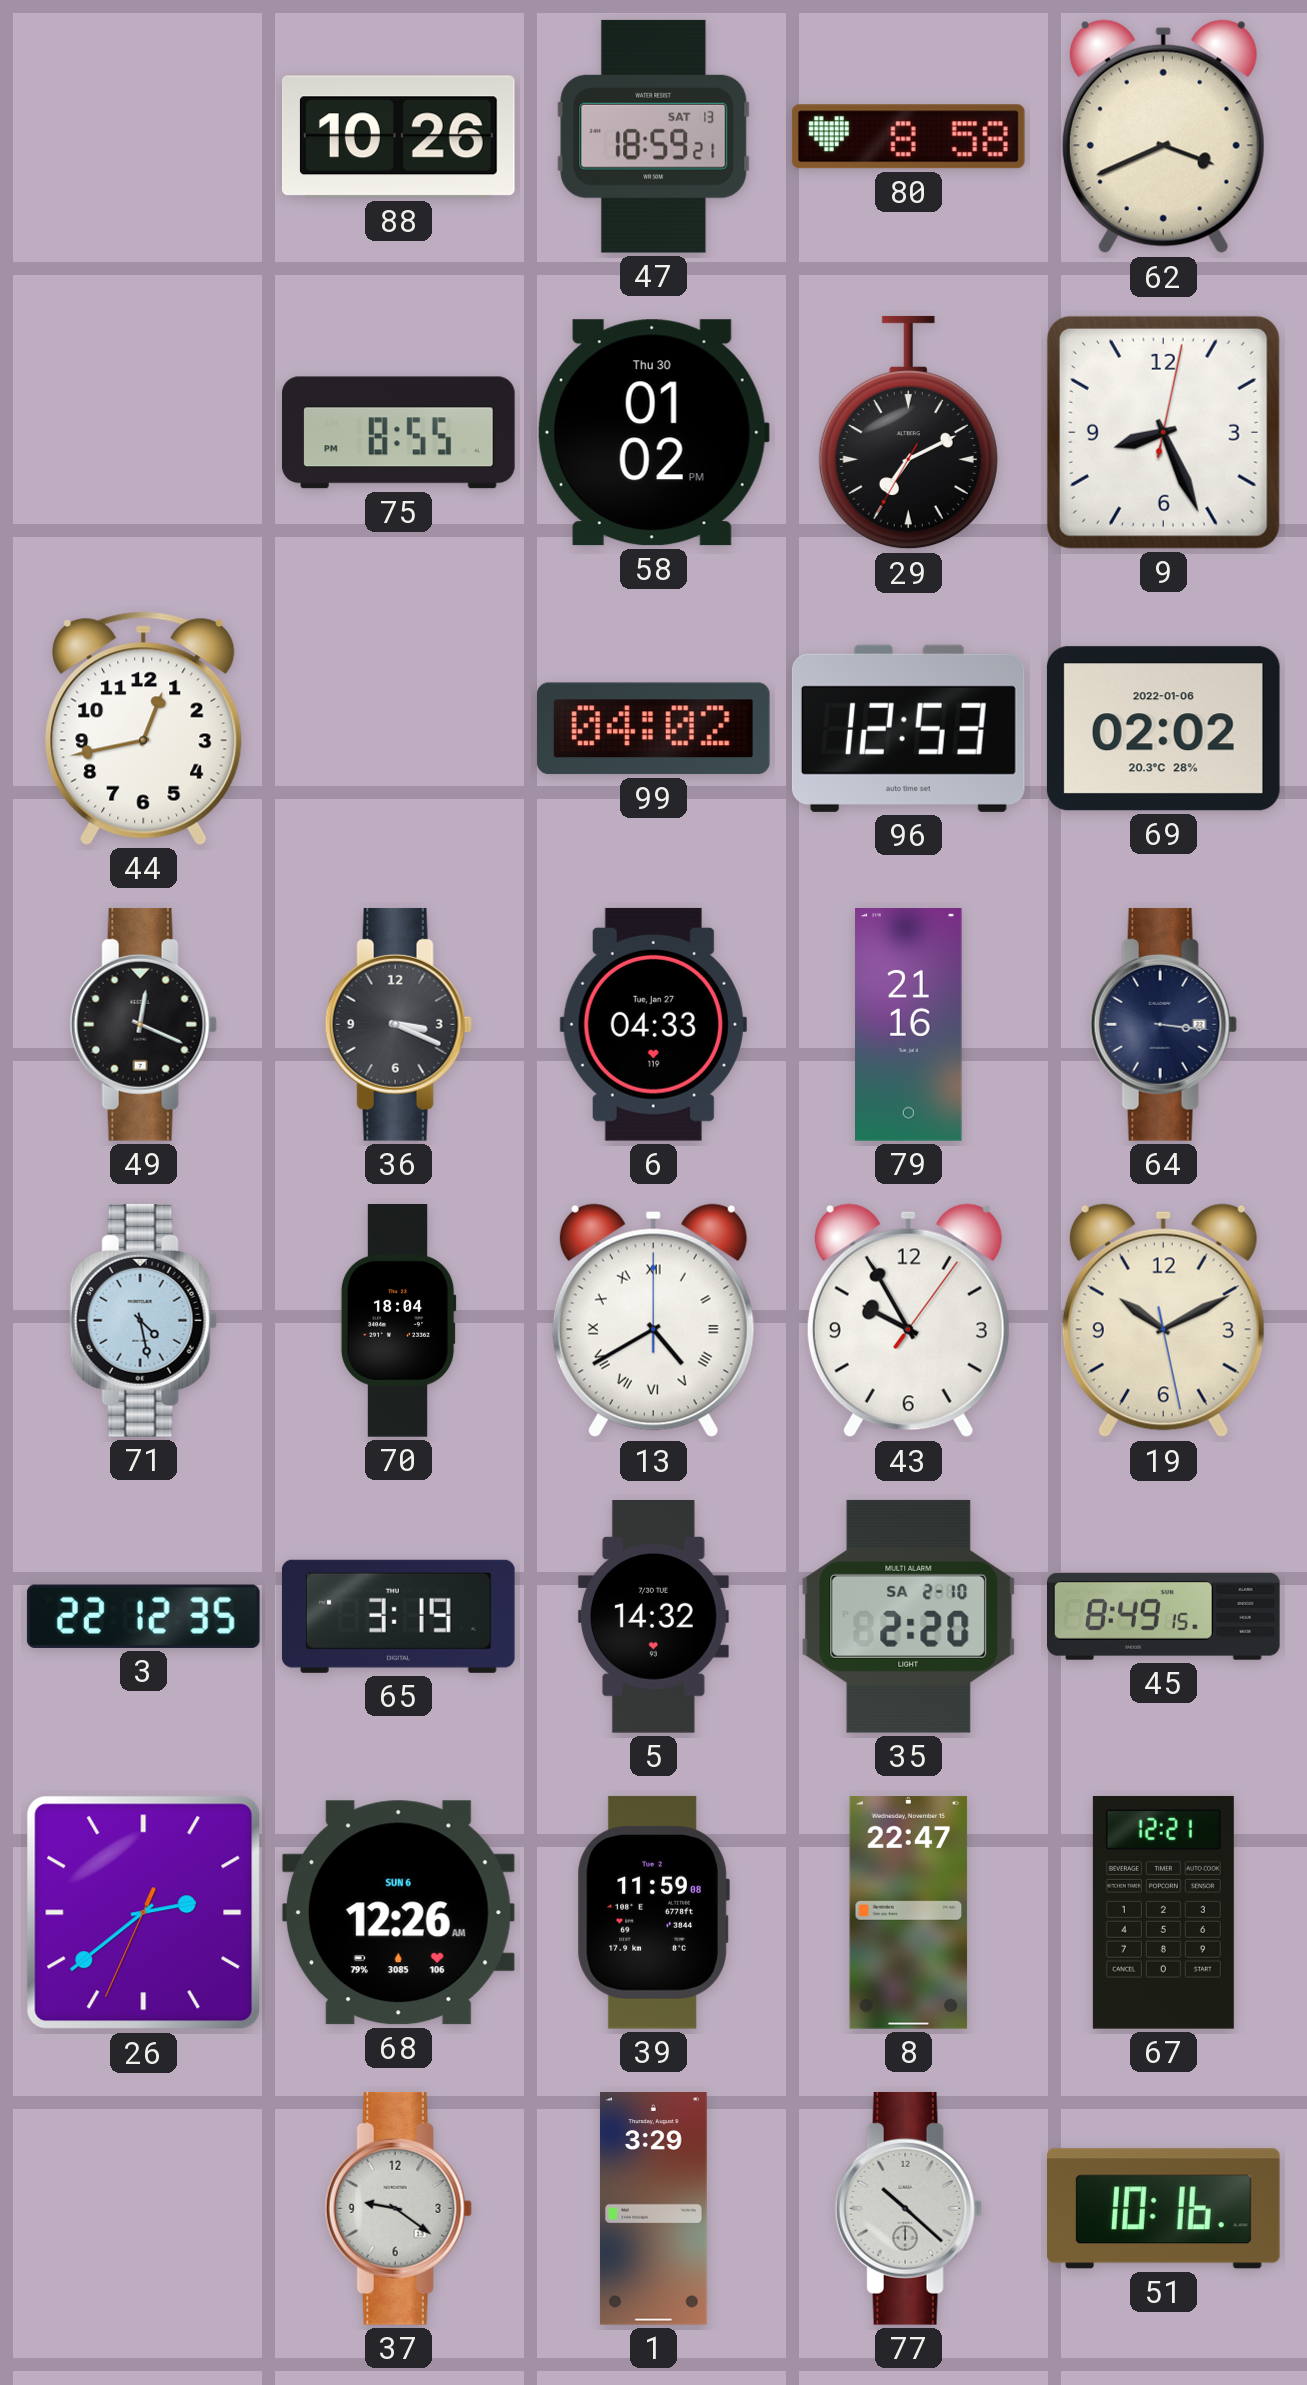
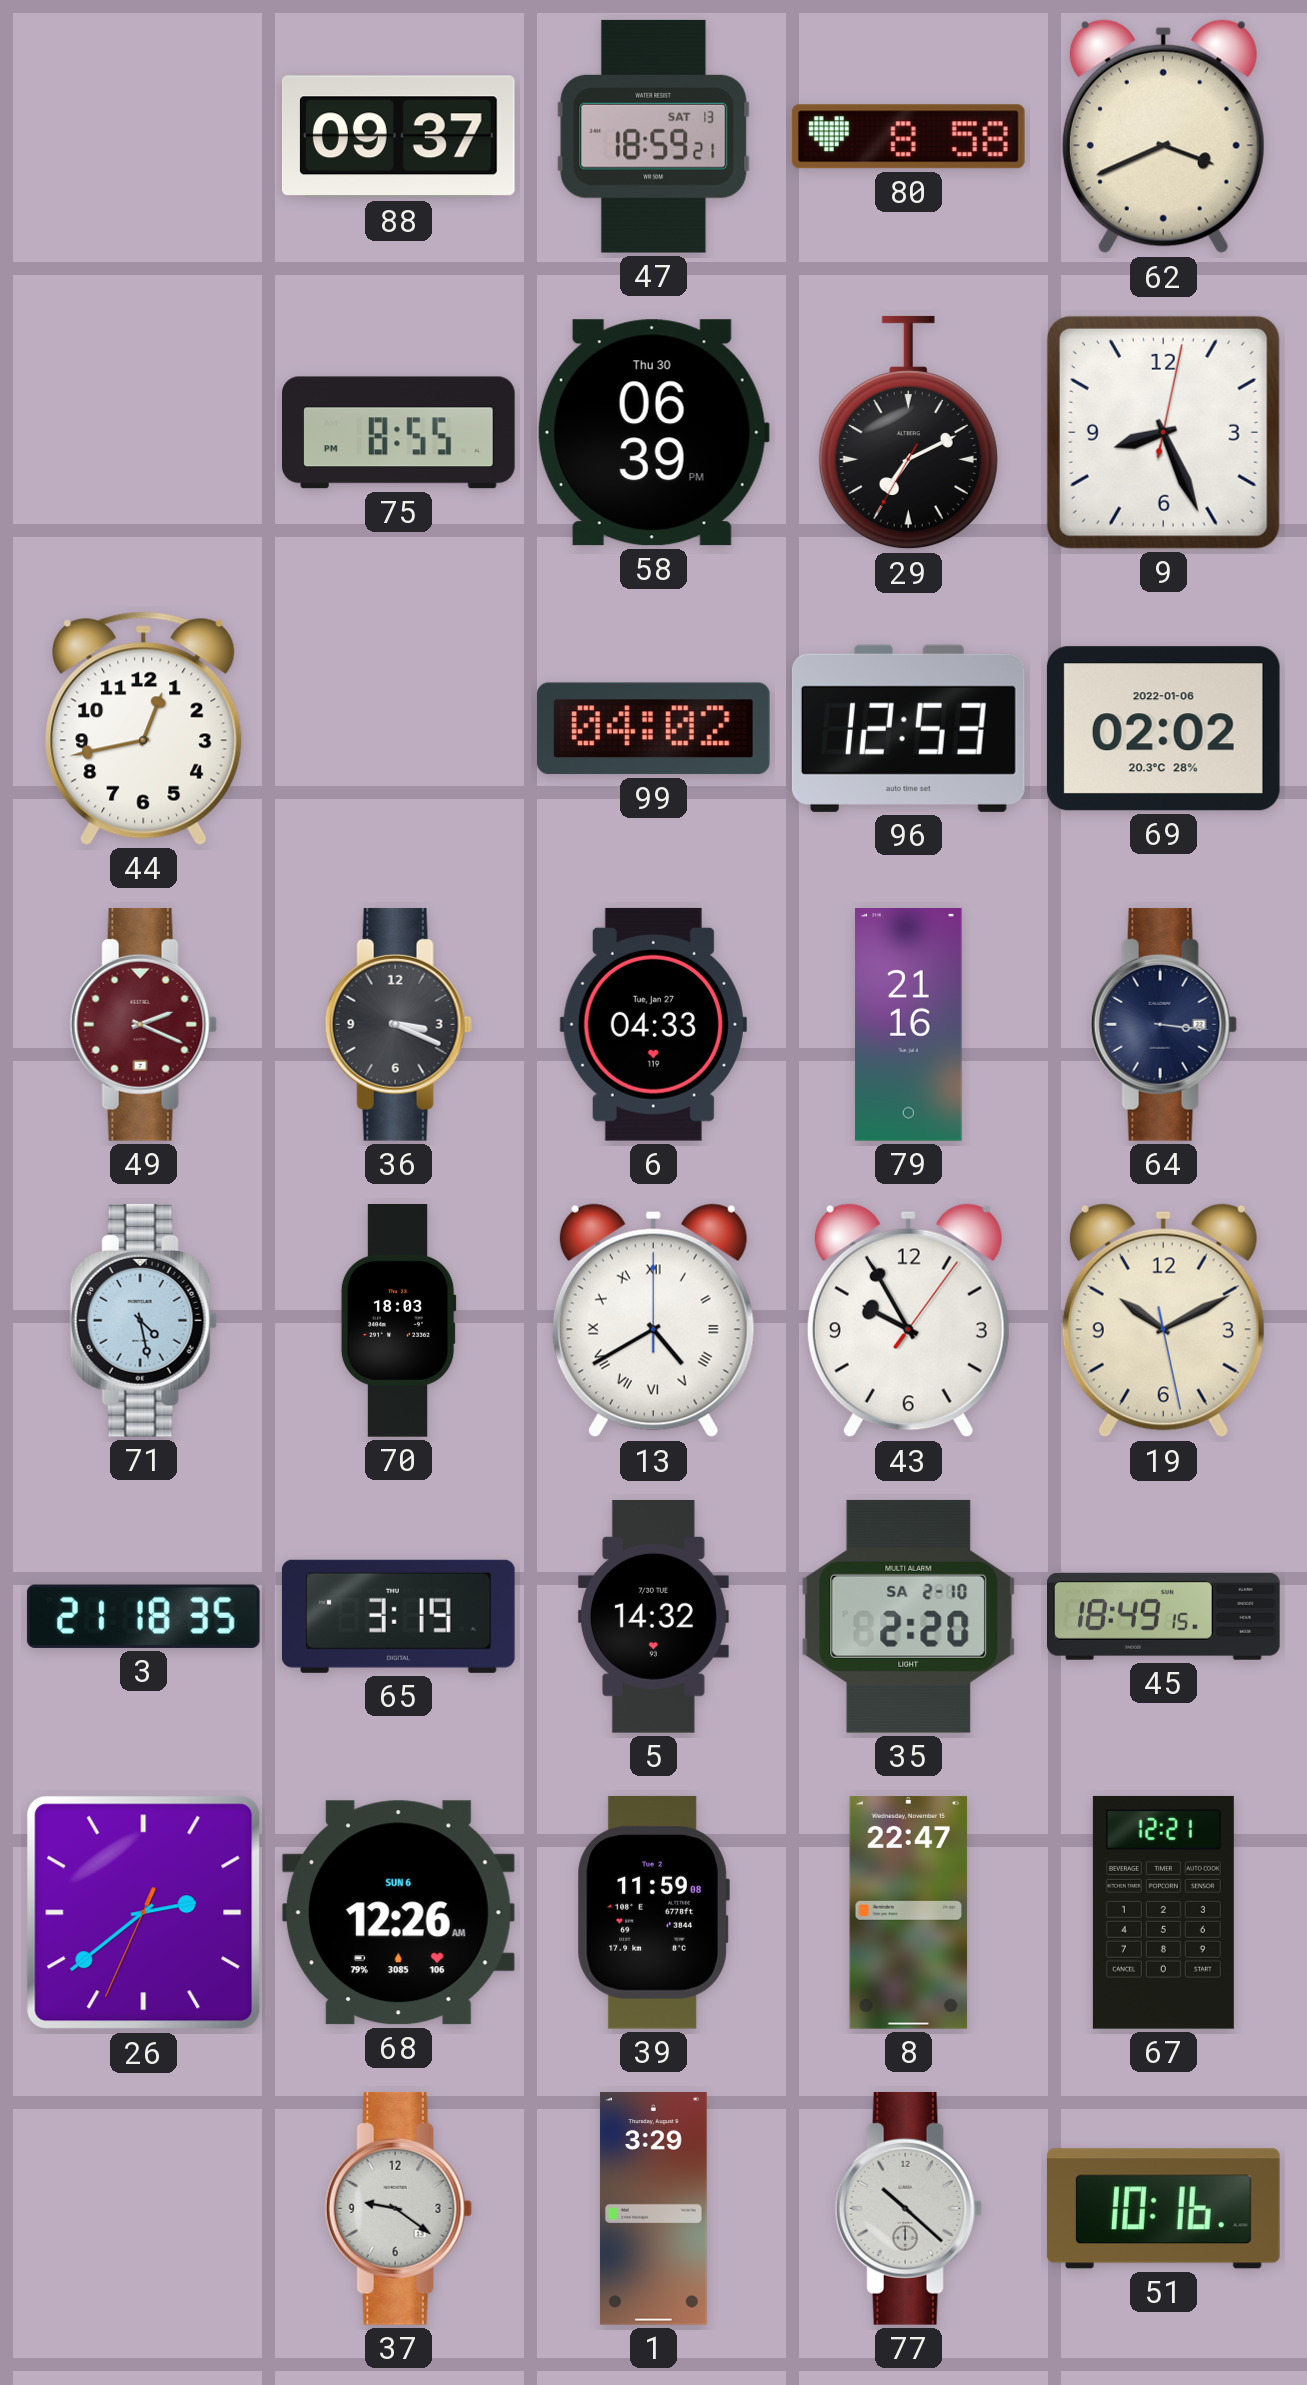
88: 10:26 -> 09:37
58: 01:02 -> 06:39
49: 12:19 -> 2:19
49 dial: black -> burgundy
70: 18:04 -> 18:03
3: 22:12 -> 21:18
45: 8:49 -> 18:49
